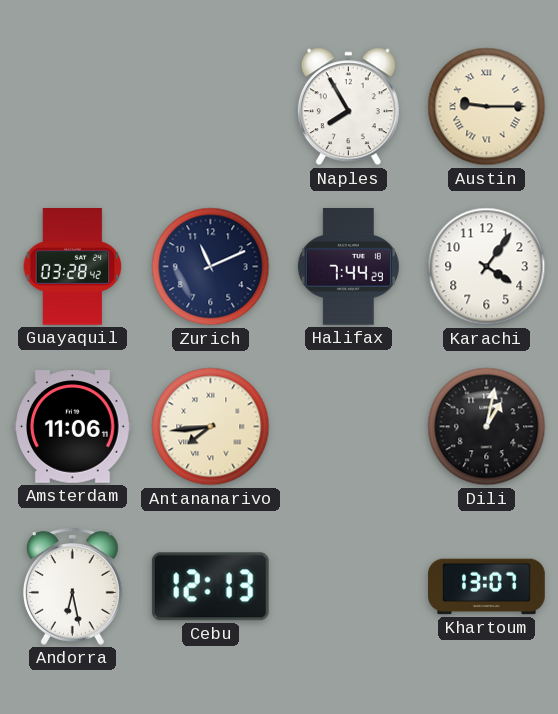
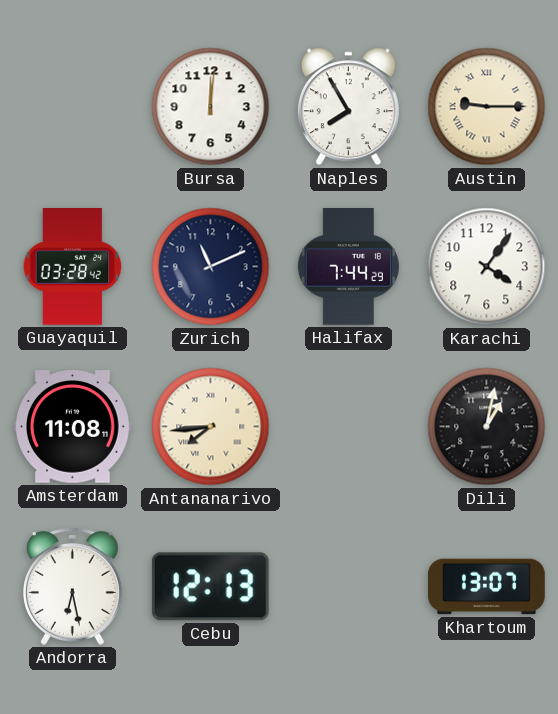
Bursa: none -> 12:01
Amsterdam: 11:06 -> 11:08
